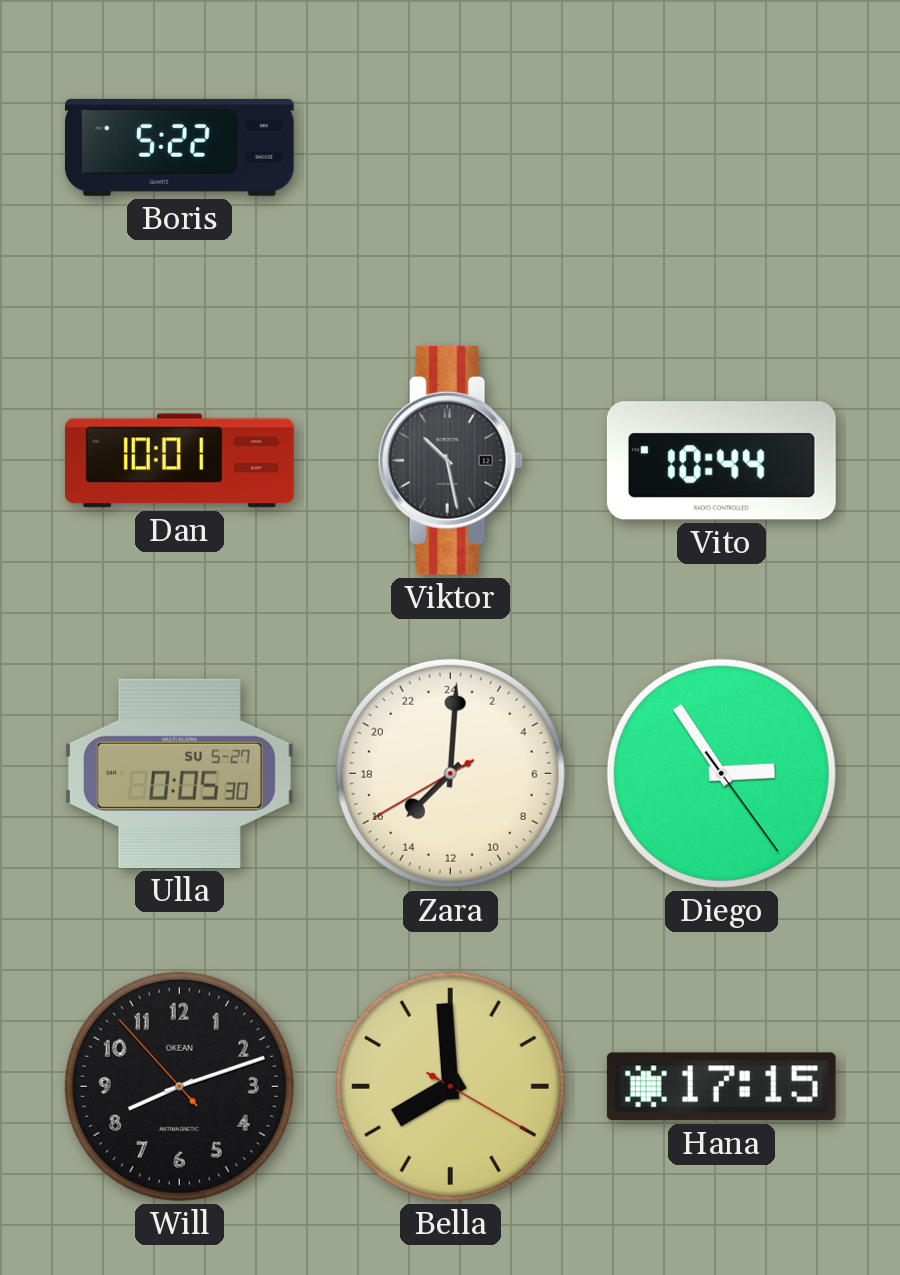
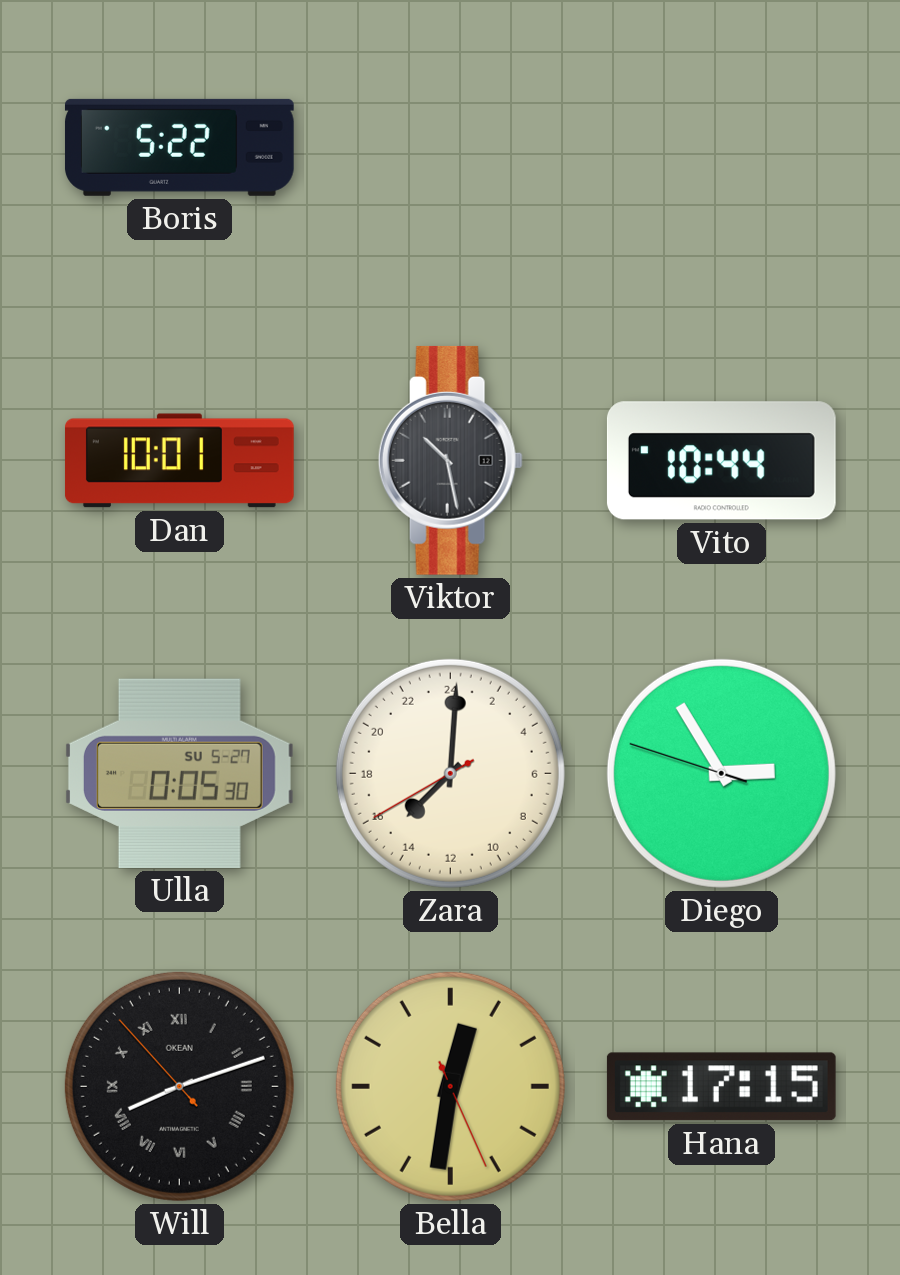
Diego: 2:54:24 -> 2:54:48
Will numerals: Arabic -> Roman
Bella: 7:59 -> 12:31
